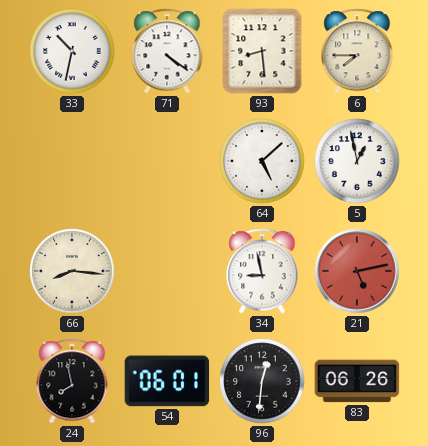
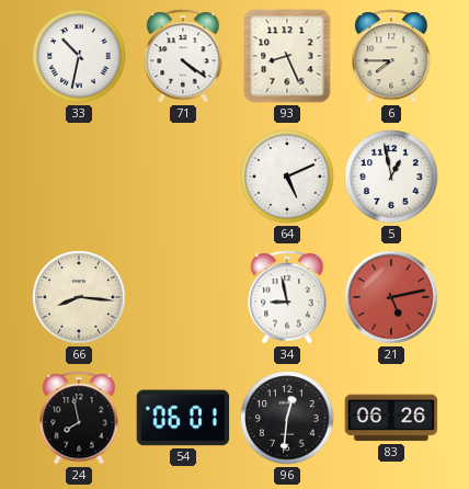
93: 8:29 -> 8:26
64: 5:08 -> 5:11
